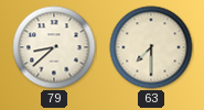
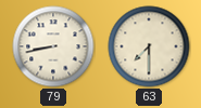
79: 8:38 -> 8:43
